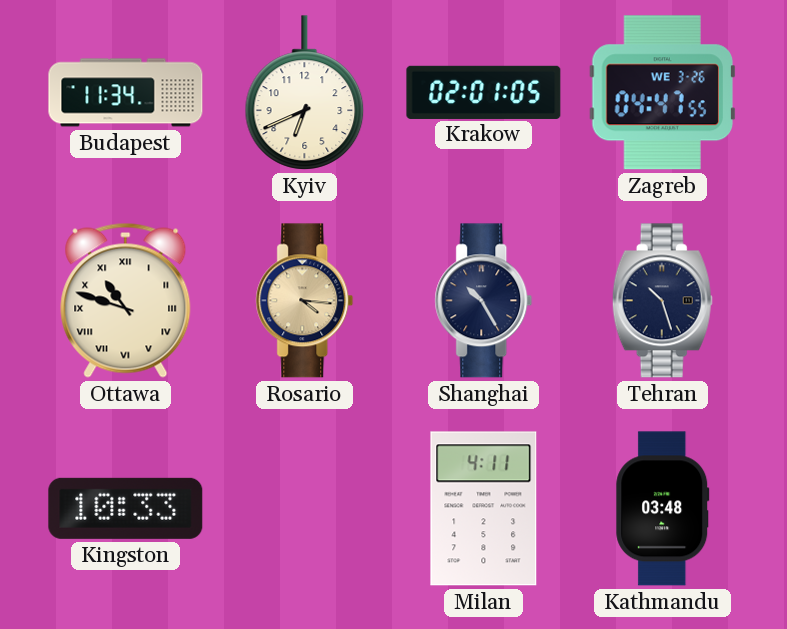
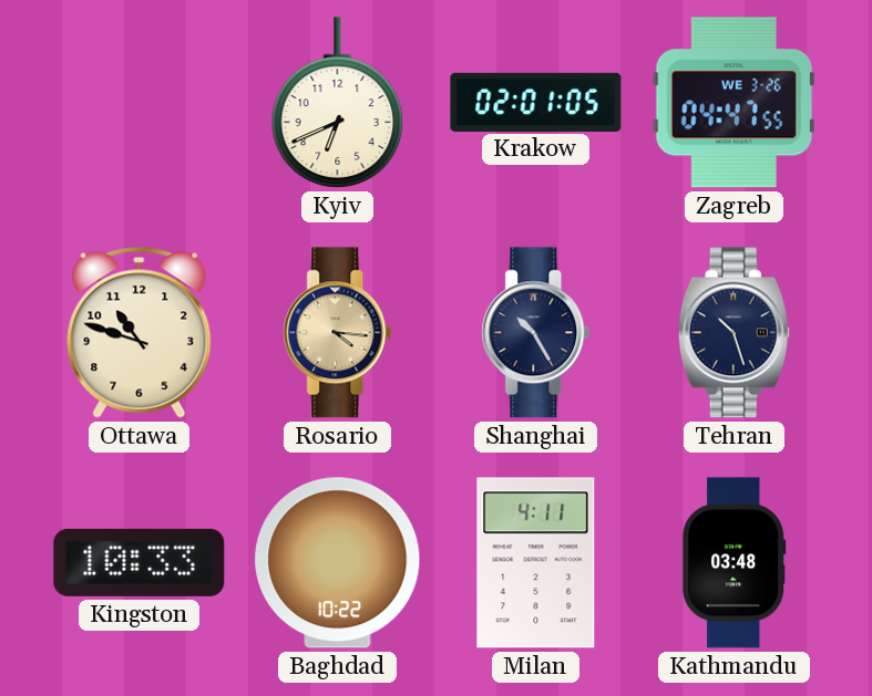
Budapest: 11:34 -> none
Ottawa numerals: Roman -> Arabic
Baghdad: none -> 10:22
